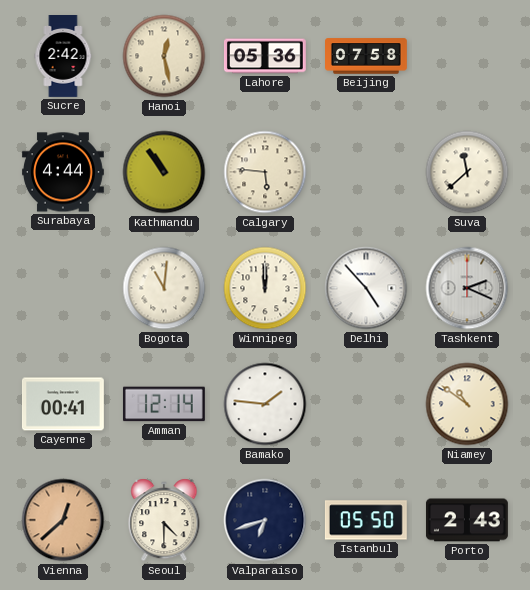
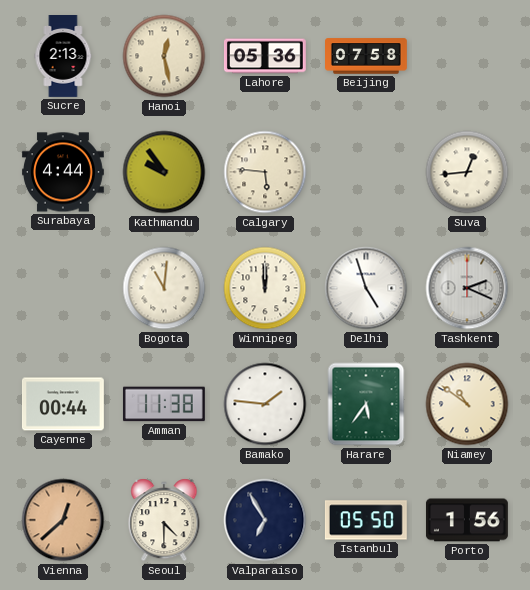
Sucre: 2:42 -> 2:13
Kathmandu: 10:54 -> 9:54
Suva: 11:38 -> 12:44
Delhi: 4:53 -> 4:57
Cayenne: 00:41 -> 00:44
Amman: 12:14 -> 11:38
Harare: none -> 5:36
Valparaiso: 6:42 -> 6:55
Porto: 2:43 -> 1:56
